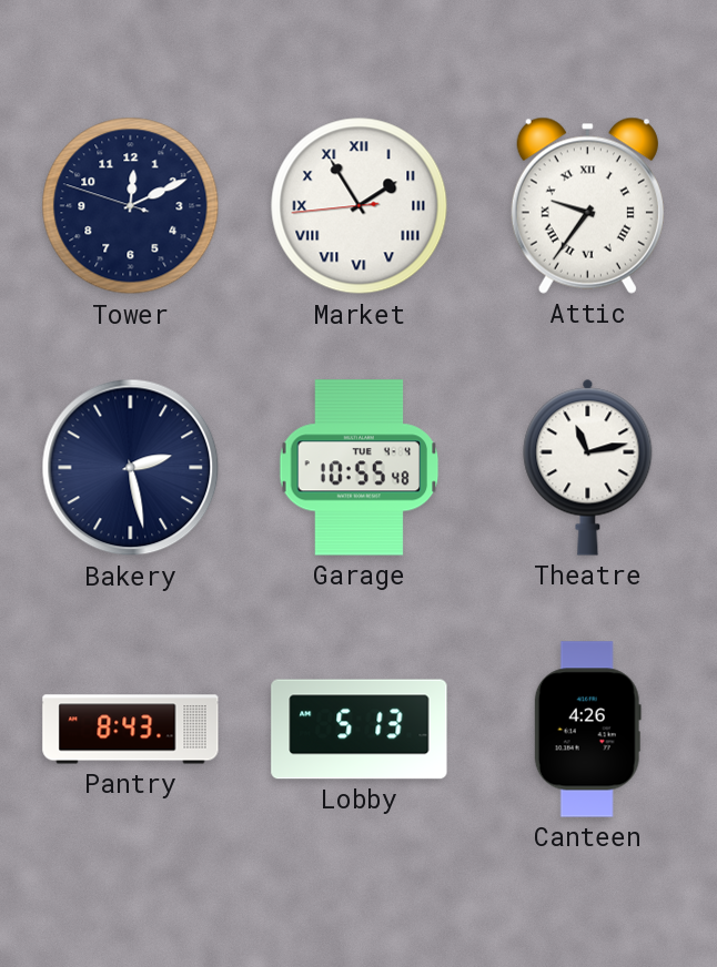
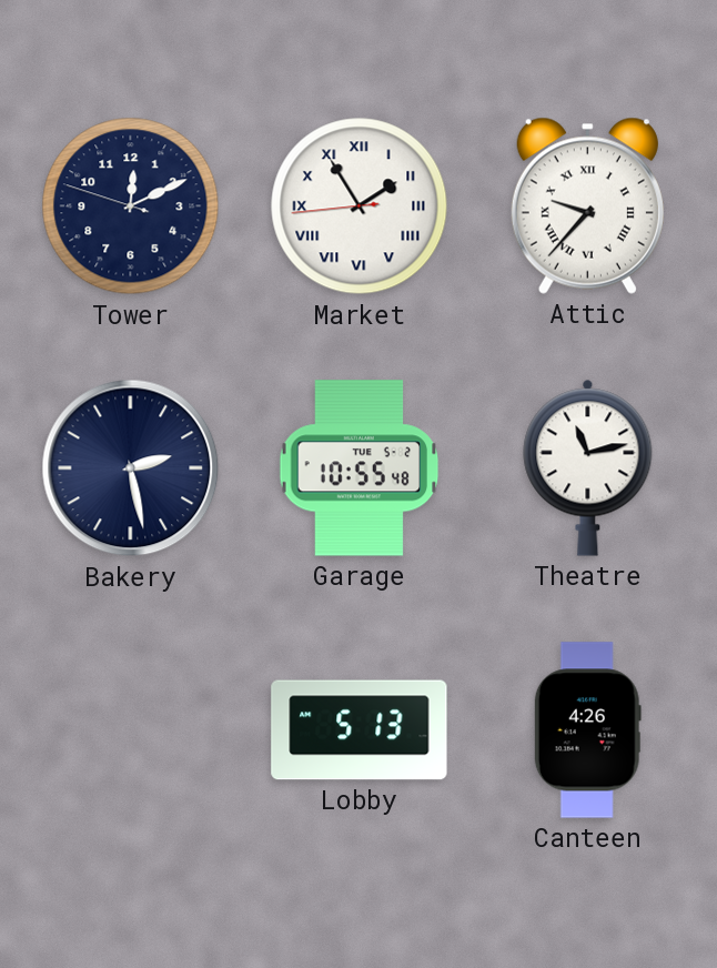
Attic: 9:36 -> 9:37
Garage date: TUE 4-4 -> TUE 5-2
Pantry: 8:43 -> none
